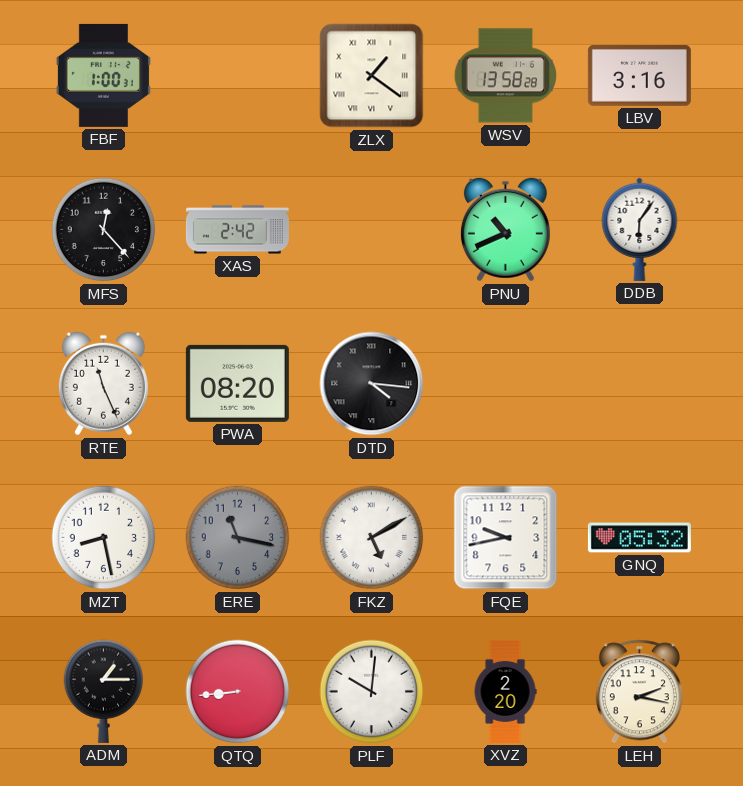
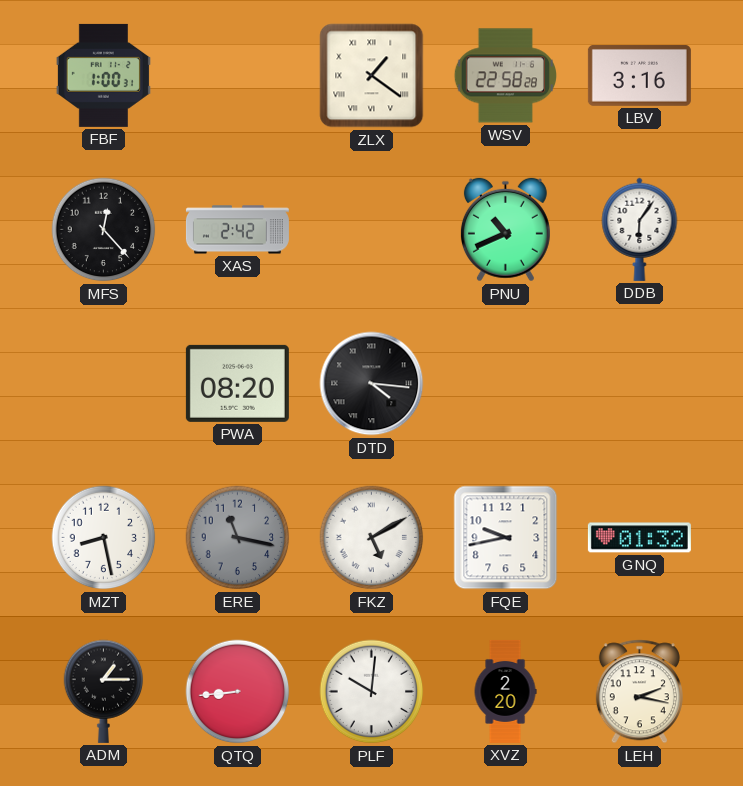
WSV: 13:58 -> 22:58
RTE: 11:26 -> none
GNQ: 05:32 -> 01:32
